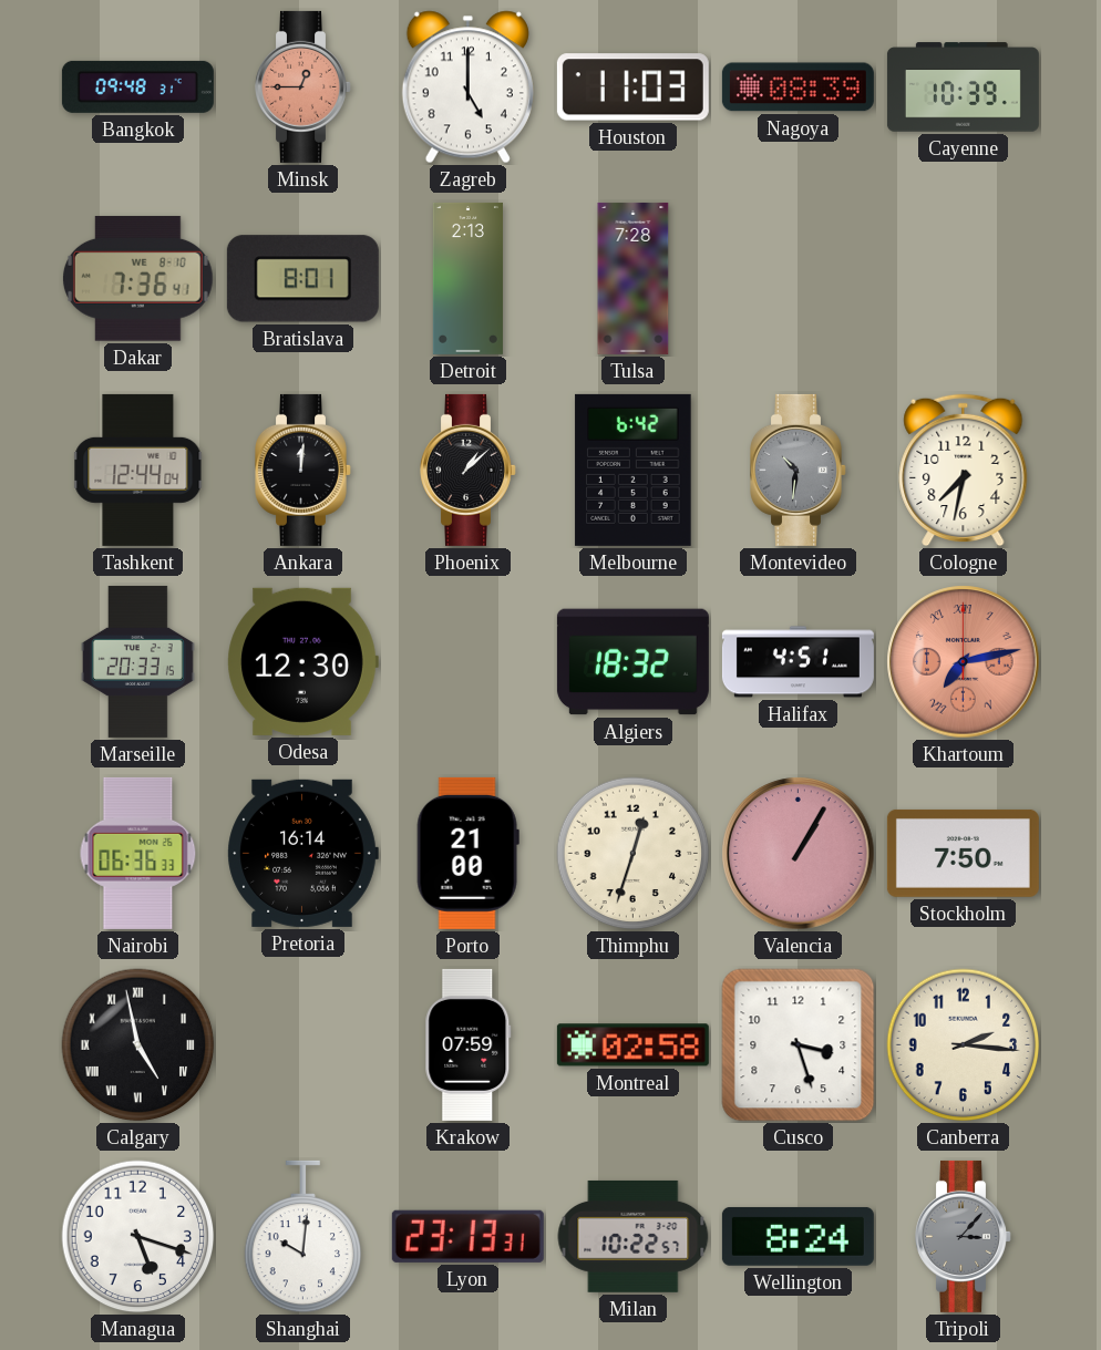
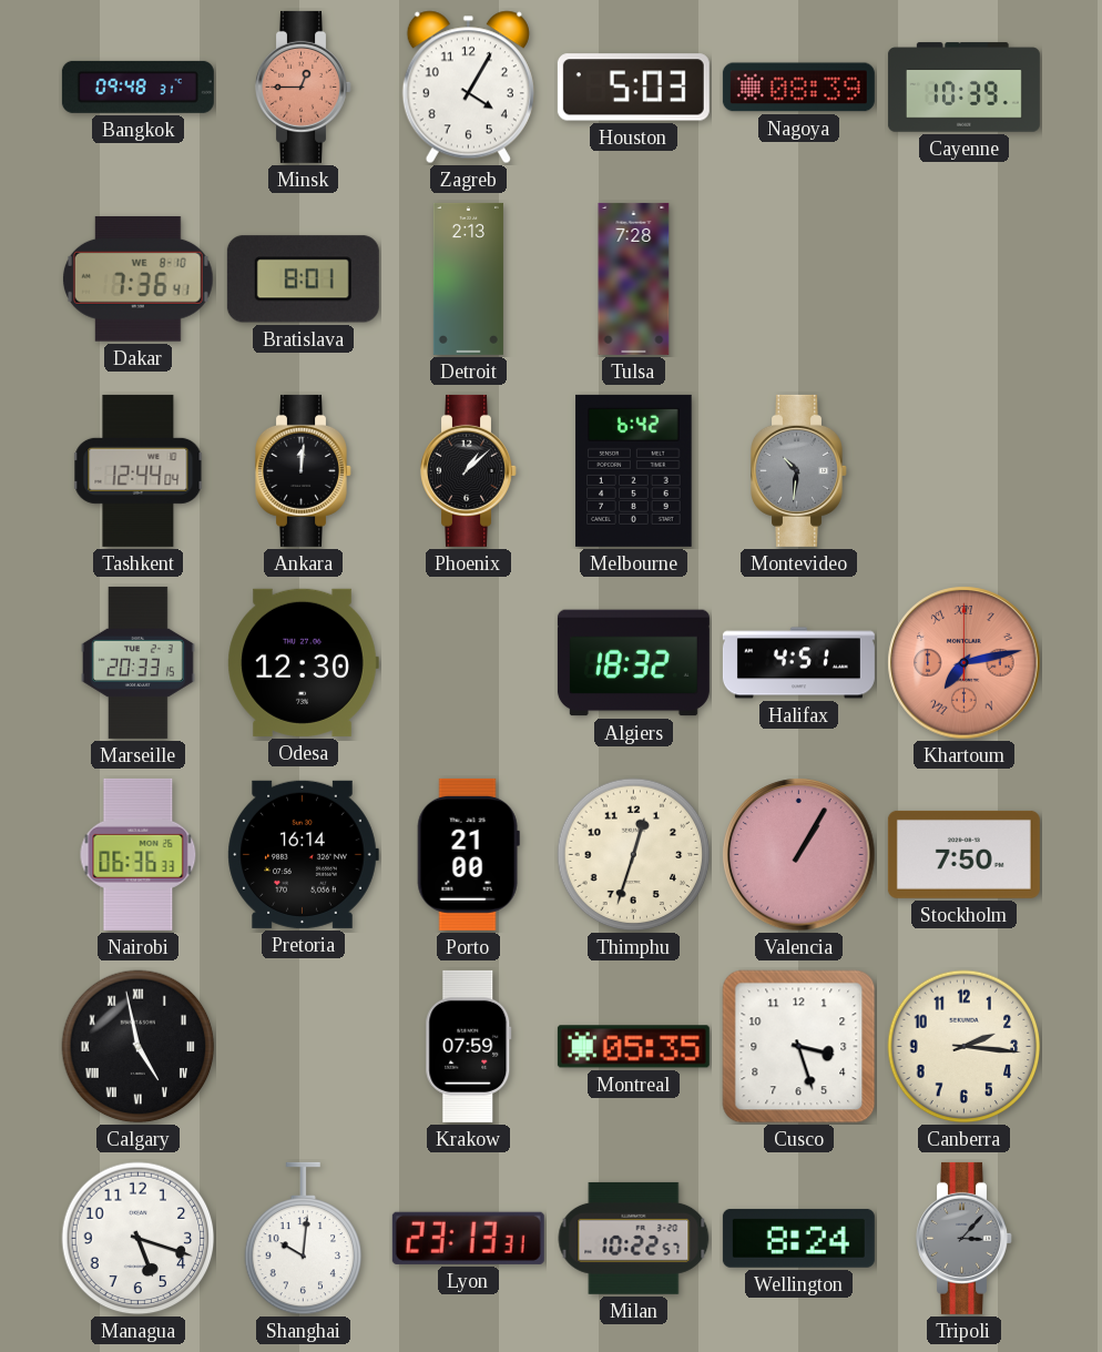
Zagreb: 5:00 -> 4:05
Houston: 11:03 -> 5:03
Cologne: 7:32 -> none
Montreal: 02:58 -> 05:35
